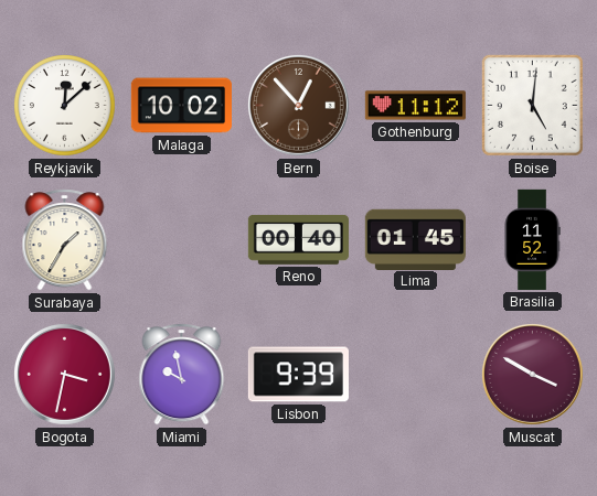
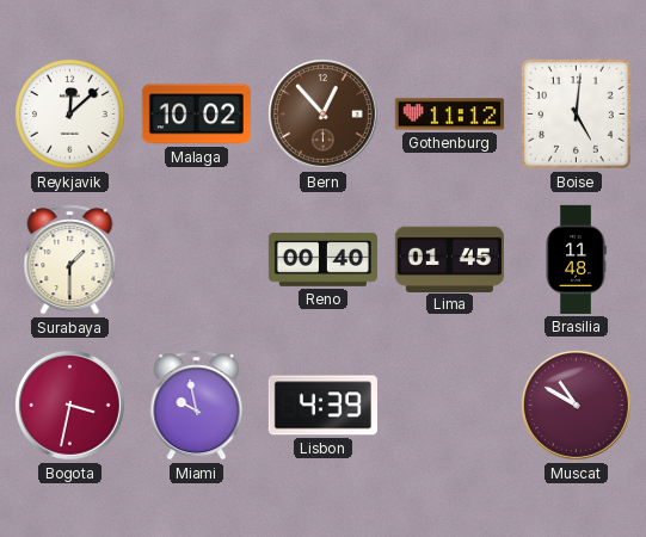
Surabaya: 1:35 -> 1:30
Brasilia: 11:52 -> 11:48
Lisbon: 9:39 -> 4:39
Muscat: 3:50 -> 10:50
